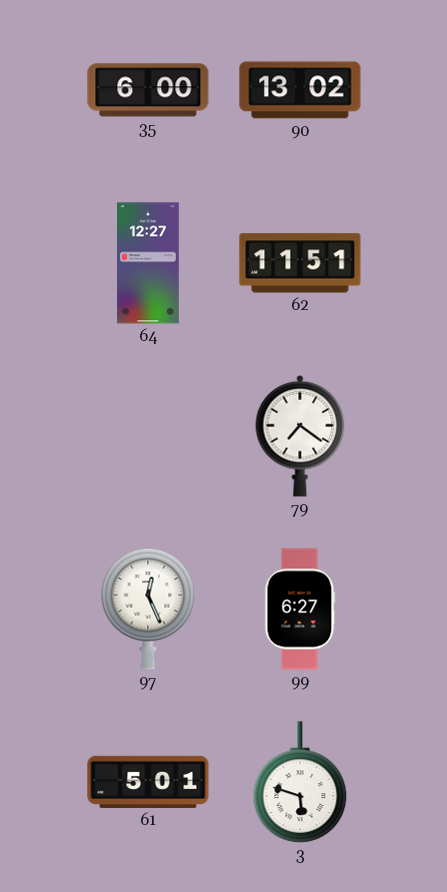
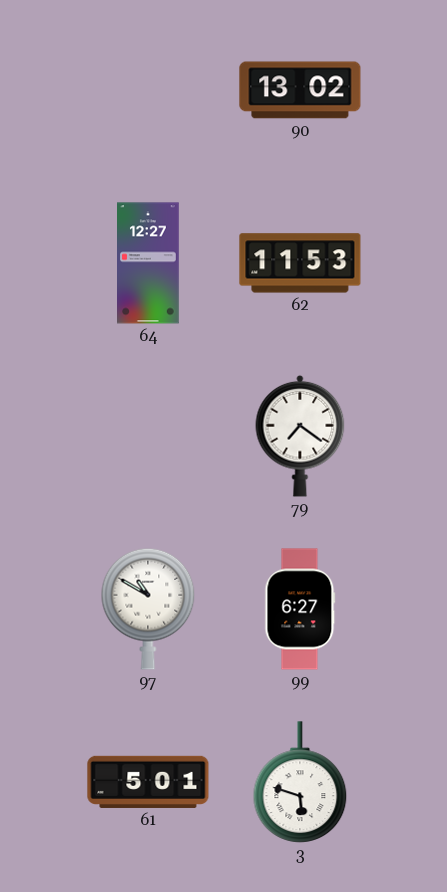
35: 6:00 -> none
62: 11:51 -> 11:53
97: 12:26 -> 10:50
